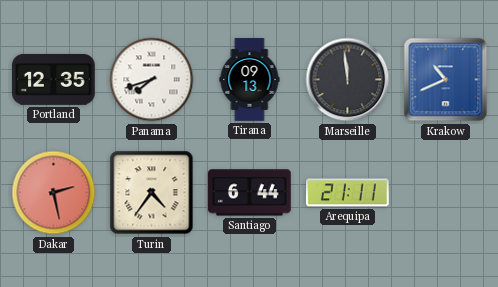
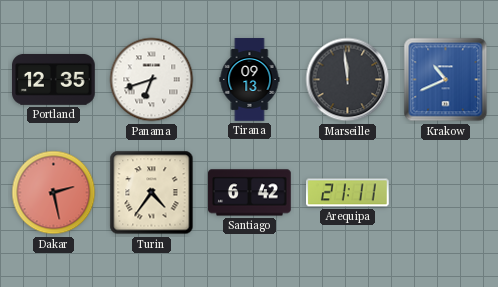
Panama: 7:42 -> 6:42
Santiago: 6:44 -> 6:42
